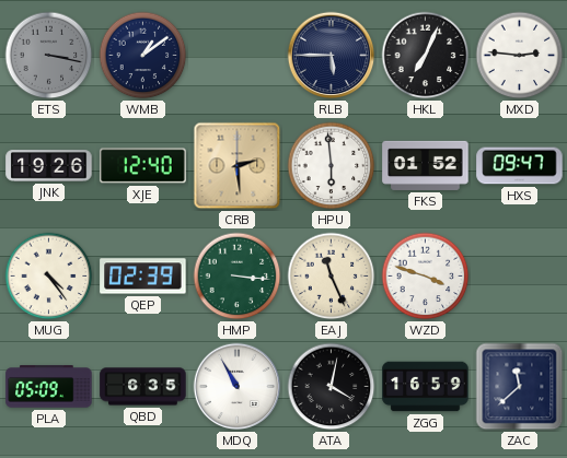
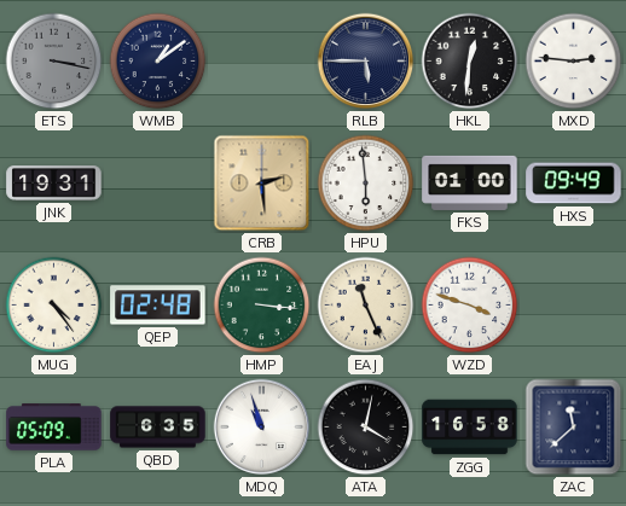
HKL: 7:04 -> 12:31
JNK: 19:26 -> 19:31
XJE: 12:40 -> none
FKS: 01:52 -> 01:00
HXS: 09:47 -> 09:49
QEP: 02:39 -> 02:48
MDQ: 10:55 -> 10:57
ZGG: 16:59 -> 16:58
